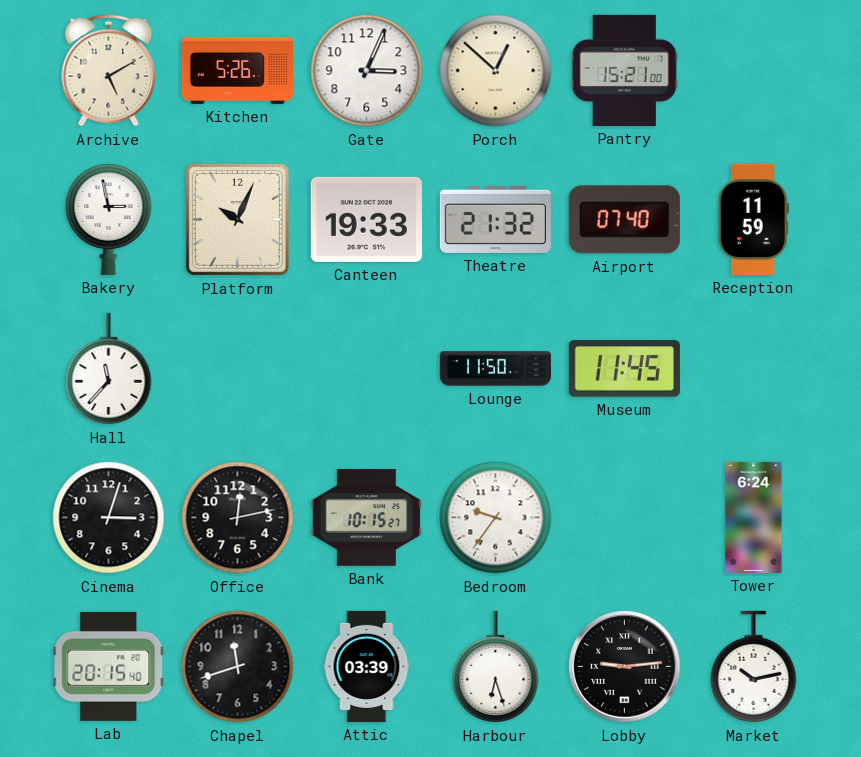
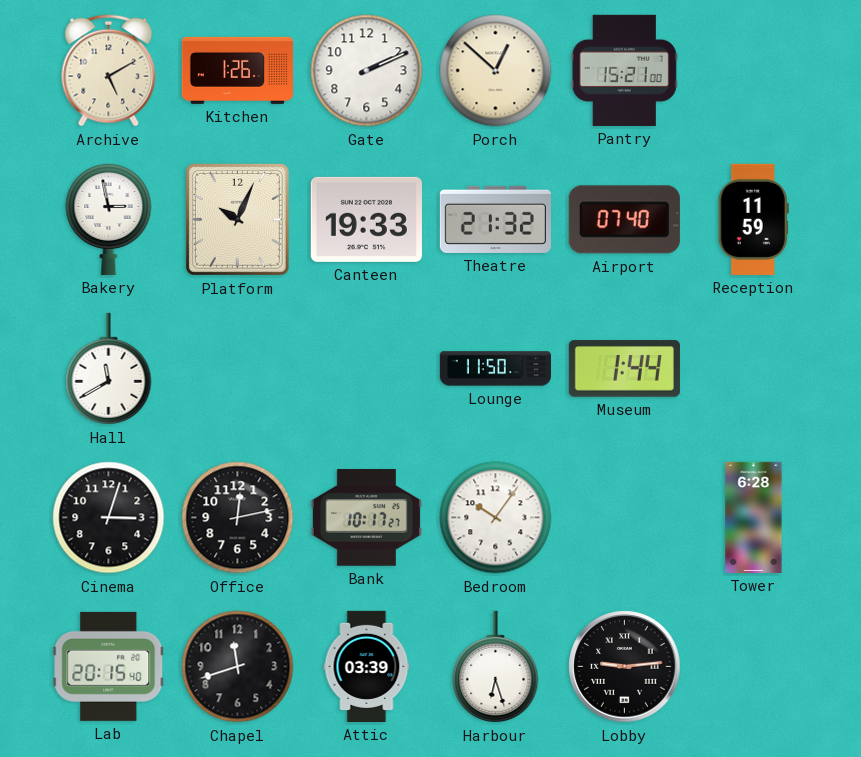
Kitchen: 5:26 -> 1:26
Gate: 3:04 -> 2:11
Hall: 11:37 -> 11:40
Museum: 11:45 -> 1:44
Bank: 10:15 -> 10:17
Bedroom: 9:36 -> 10:06
Tower: 6:24 -> 6:28
Market: 10:13 -> none
